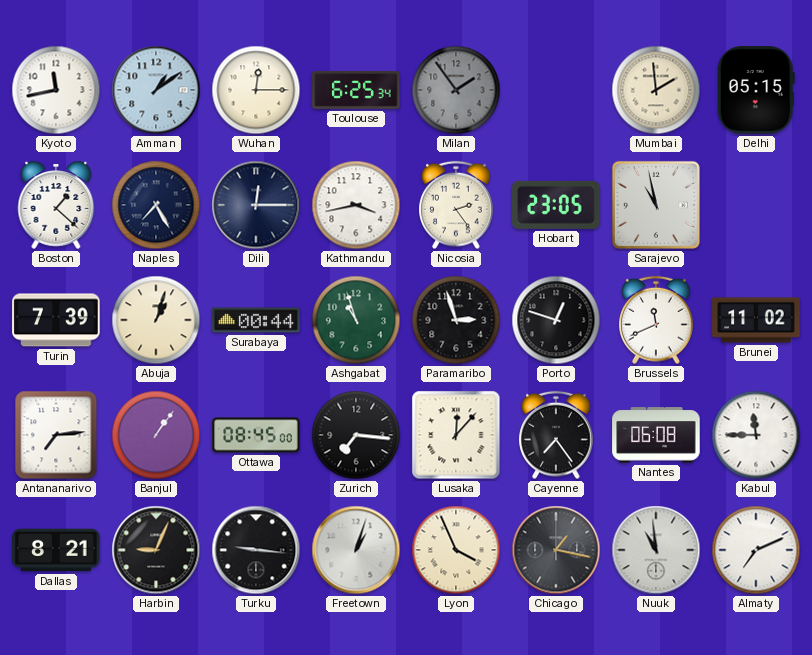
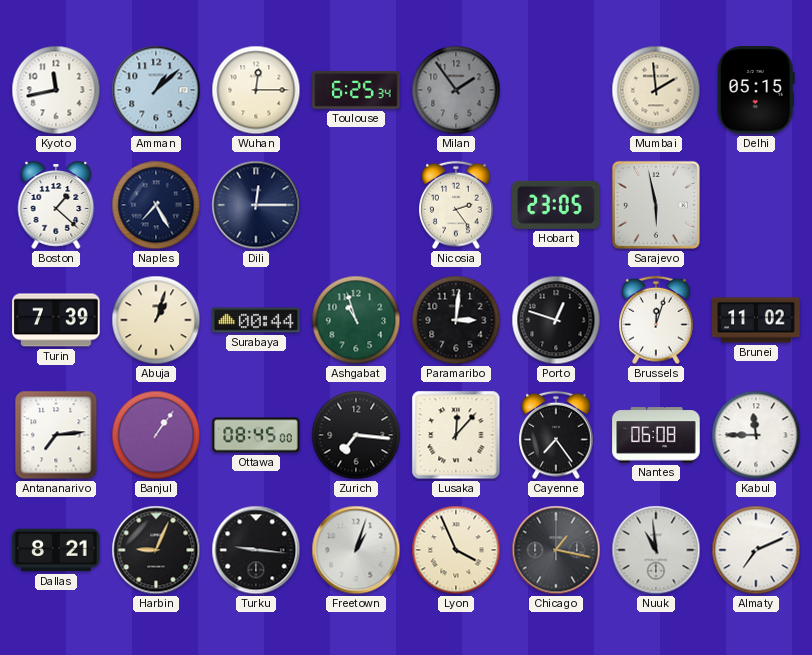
Amman: 1:09 -> 1:08
Kathmandu: 3:43 -> none
Sarajevo: 10:58 -> 5:58
Paramaribo: 2:57 -> 3:01
Brussels: 11:41 -> 12:03
